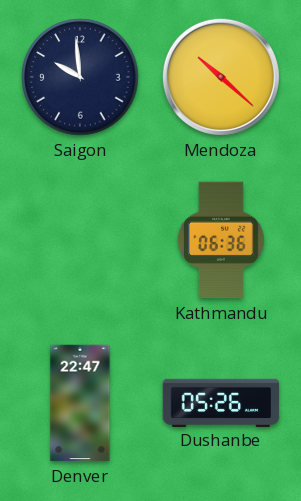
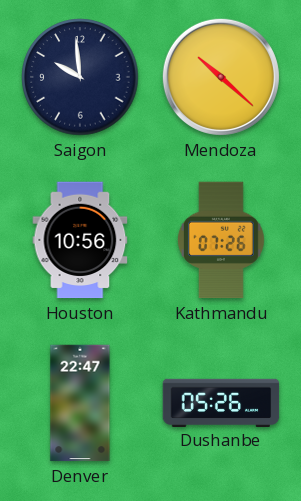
Houston: none -> 10:56
Kathmandu: 06:36 -> 07:26
